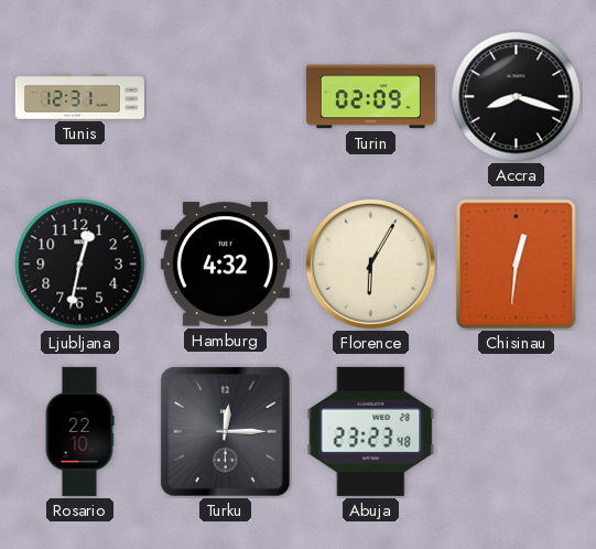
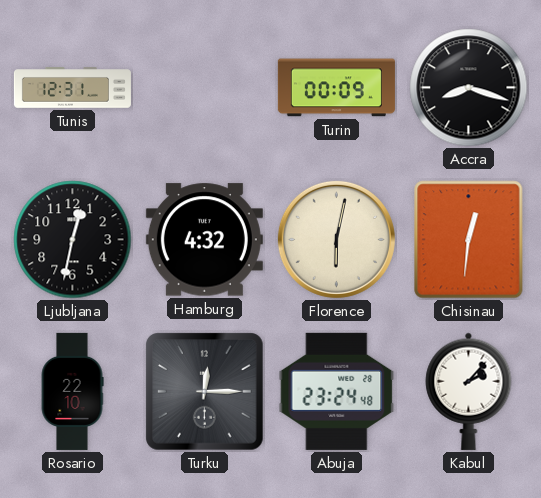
Turin: 02:09 -> 00:09
Florence: 6:05 -> 6:02
Abuja: 23:23 -> 23:24
Kabul: none -> 2:07
